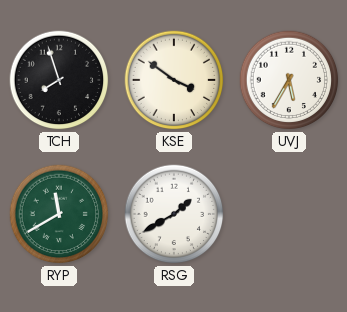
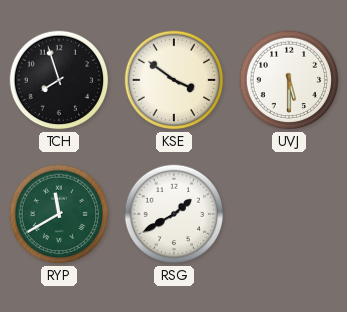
UVJ: 5:35 -> 5:30
